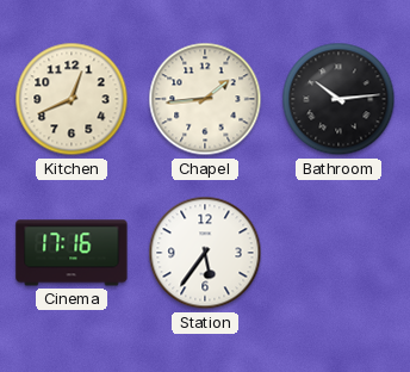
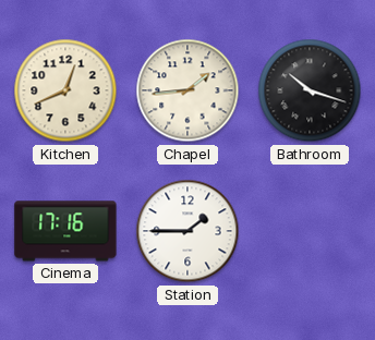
Bathroom: 10:14 -> 10:18
Station: 5:36 -> 1:45
